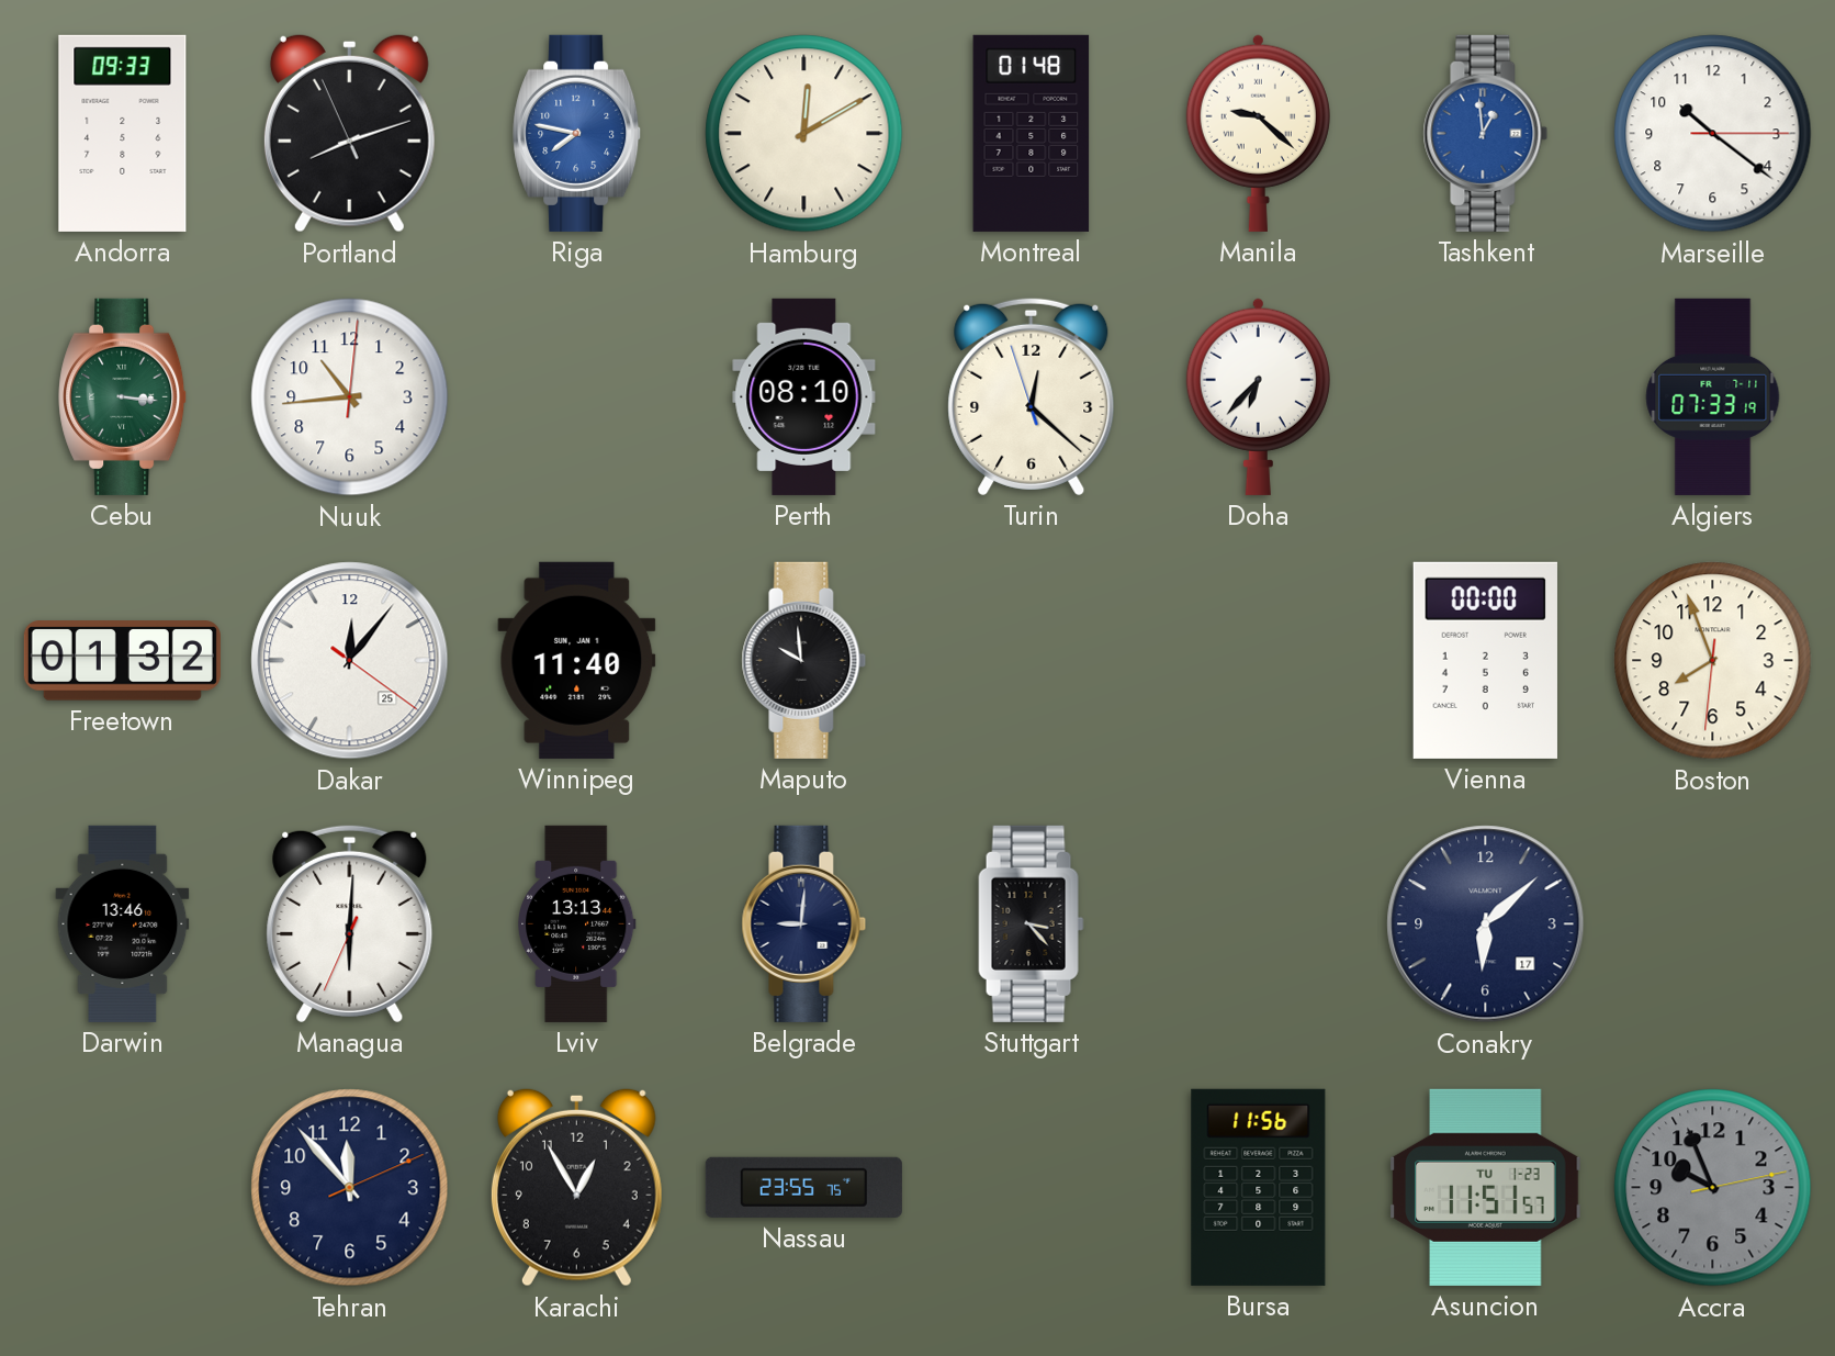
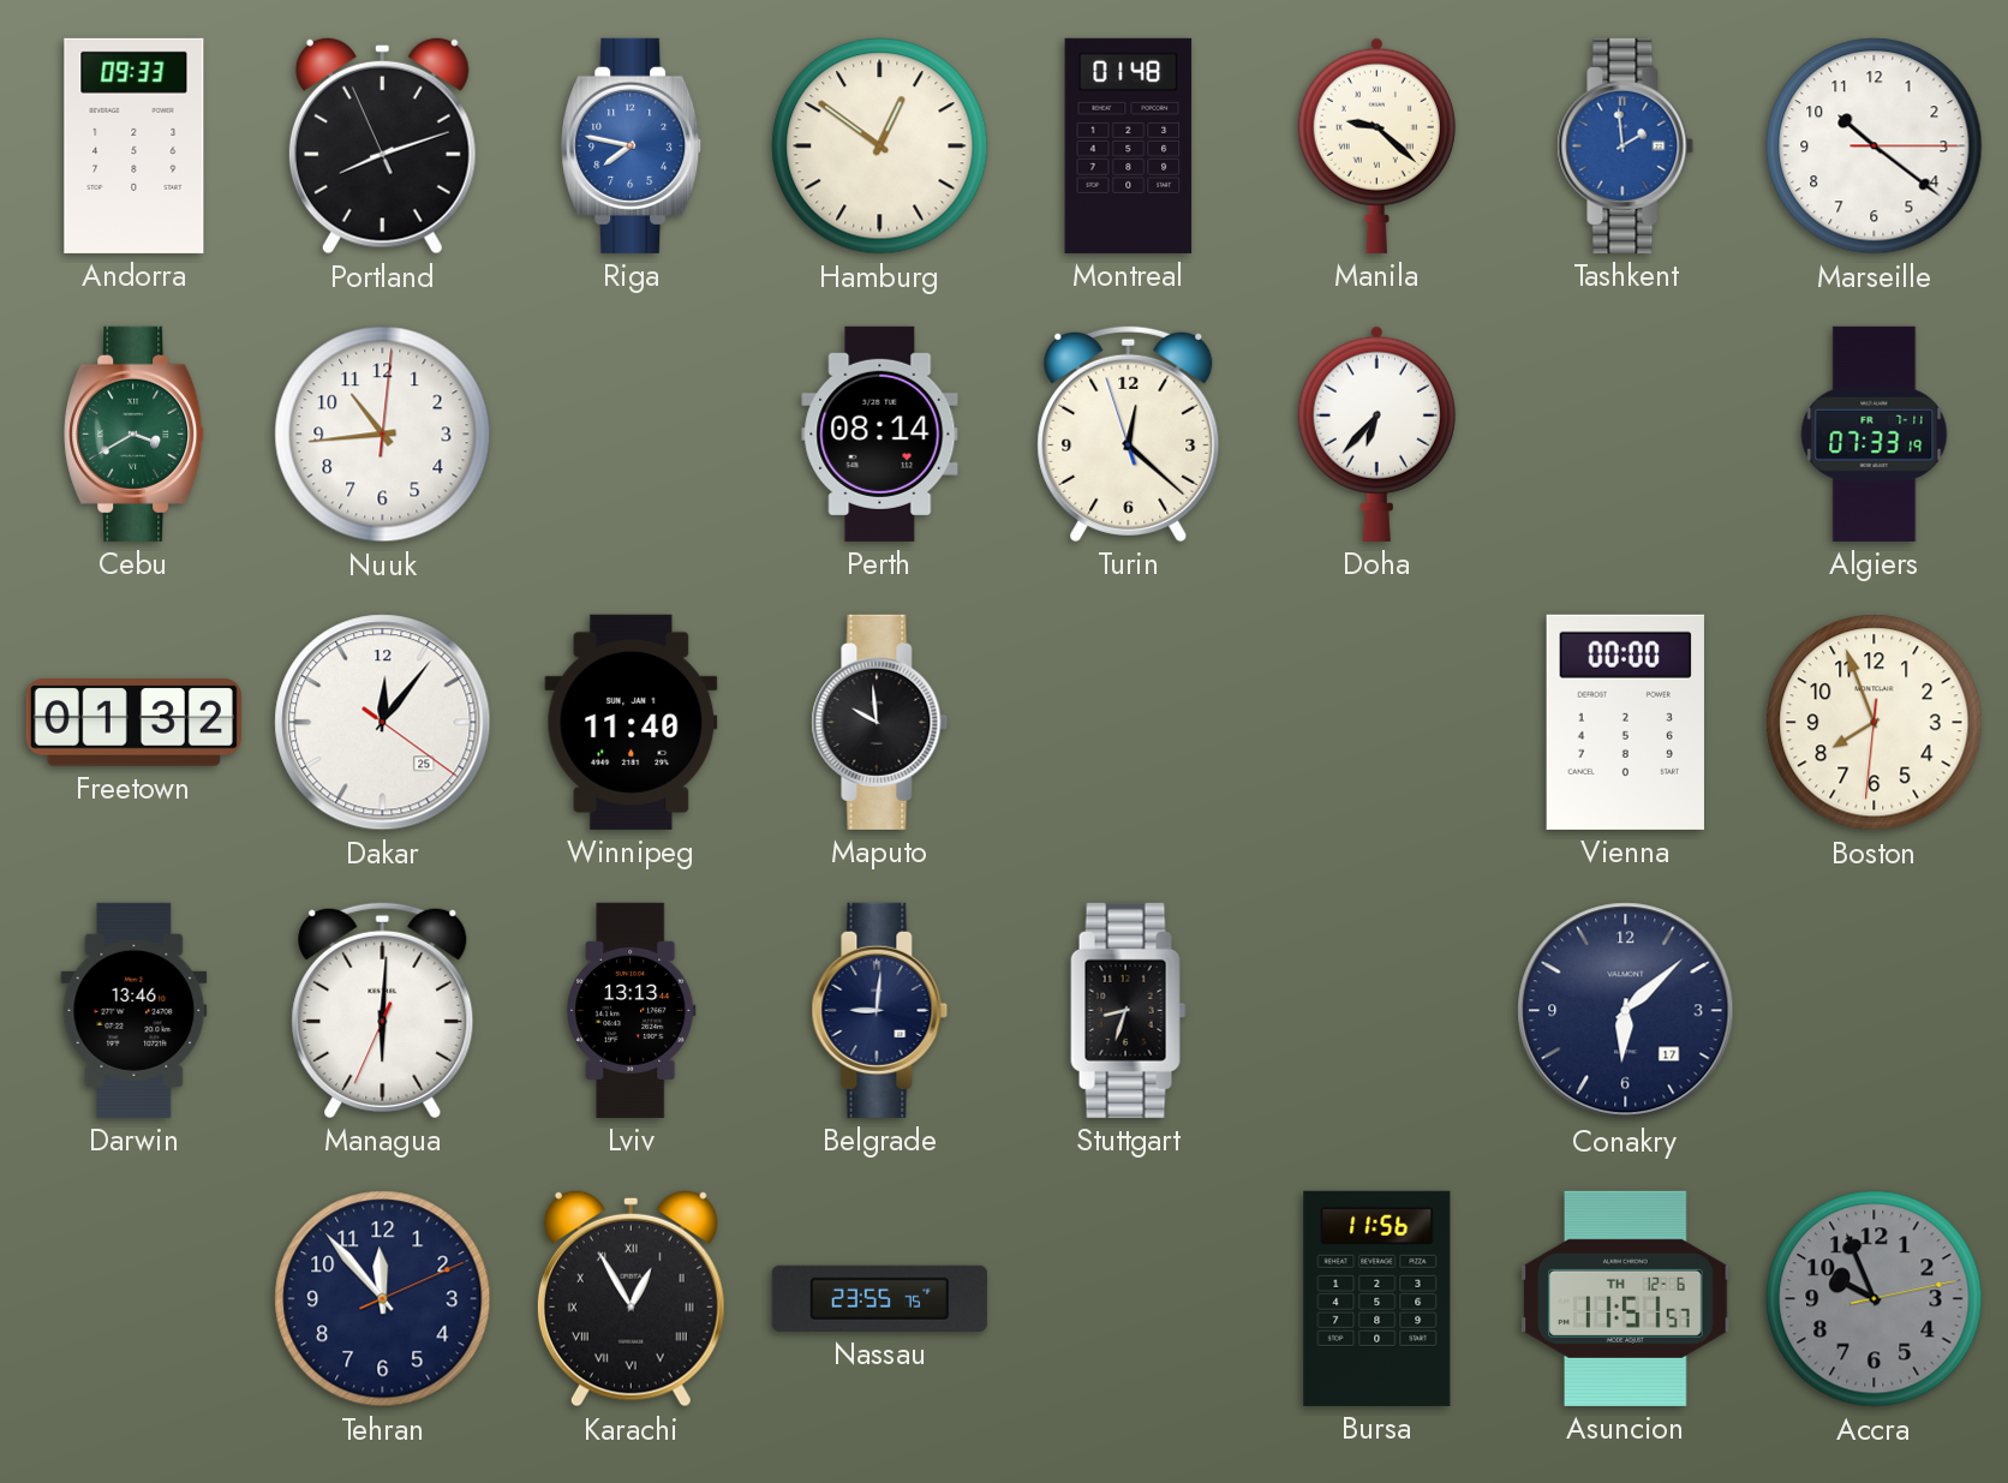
Hamburg: 12:10 -> 12:51
Tashkent: 12:59 -> 1:59
Cebu: 3:16 -> 3:40
Perth: 08:10 -> 08:14
Stuttgart: 3:23 -> 8:33
Karachi numerals: Arabic -> Roman
Asuncion date: TU 1-23 -> TH 12-6
